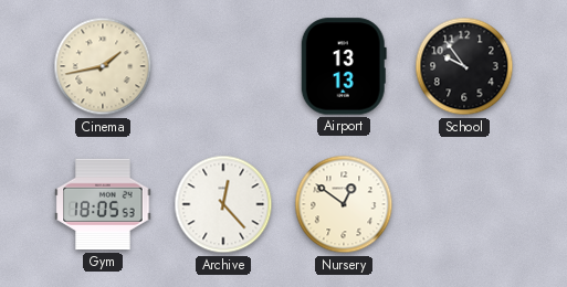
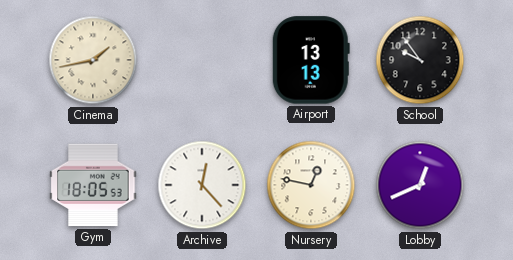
Nursery: 12:51 -> 12:47
Lobby: none -> 12:41
